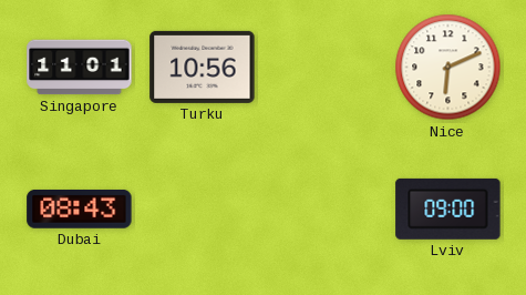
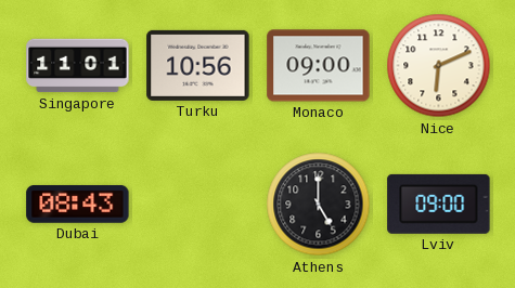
Monaco: none -> 09:00
Athens: none -> 5:00
